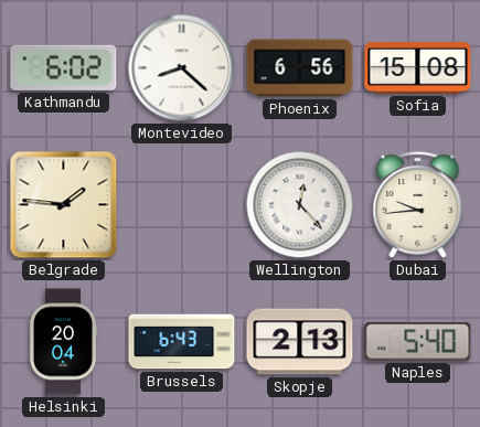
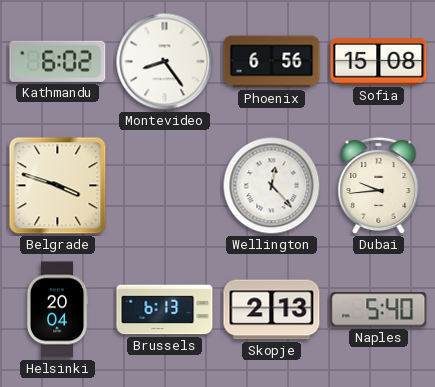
Montevideo: 8:22 -> 8:24
Belgrade: 1:46 -> 3:48
Brussels: 6:43 -> 6:13
